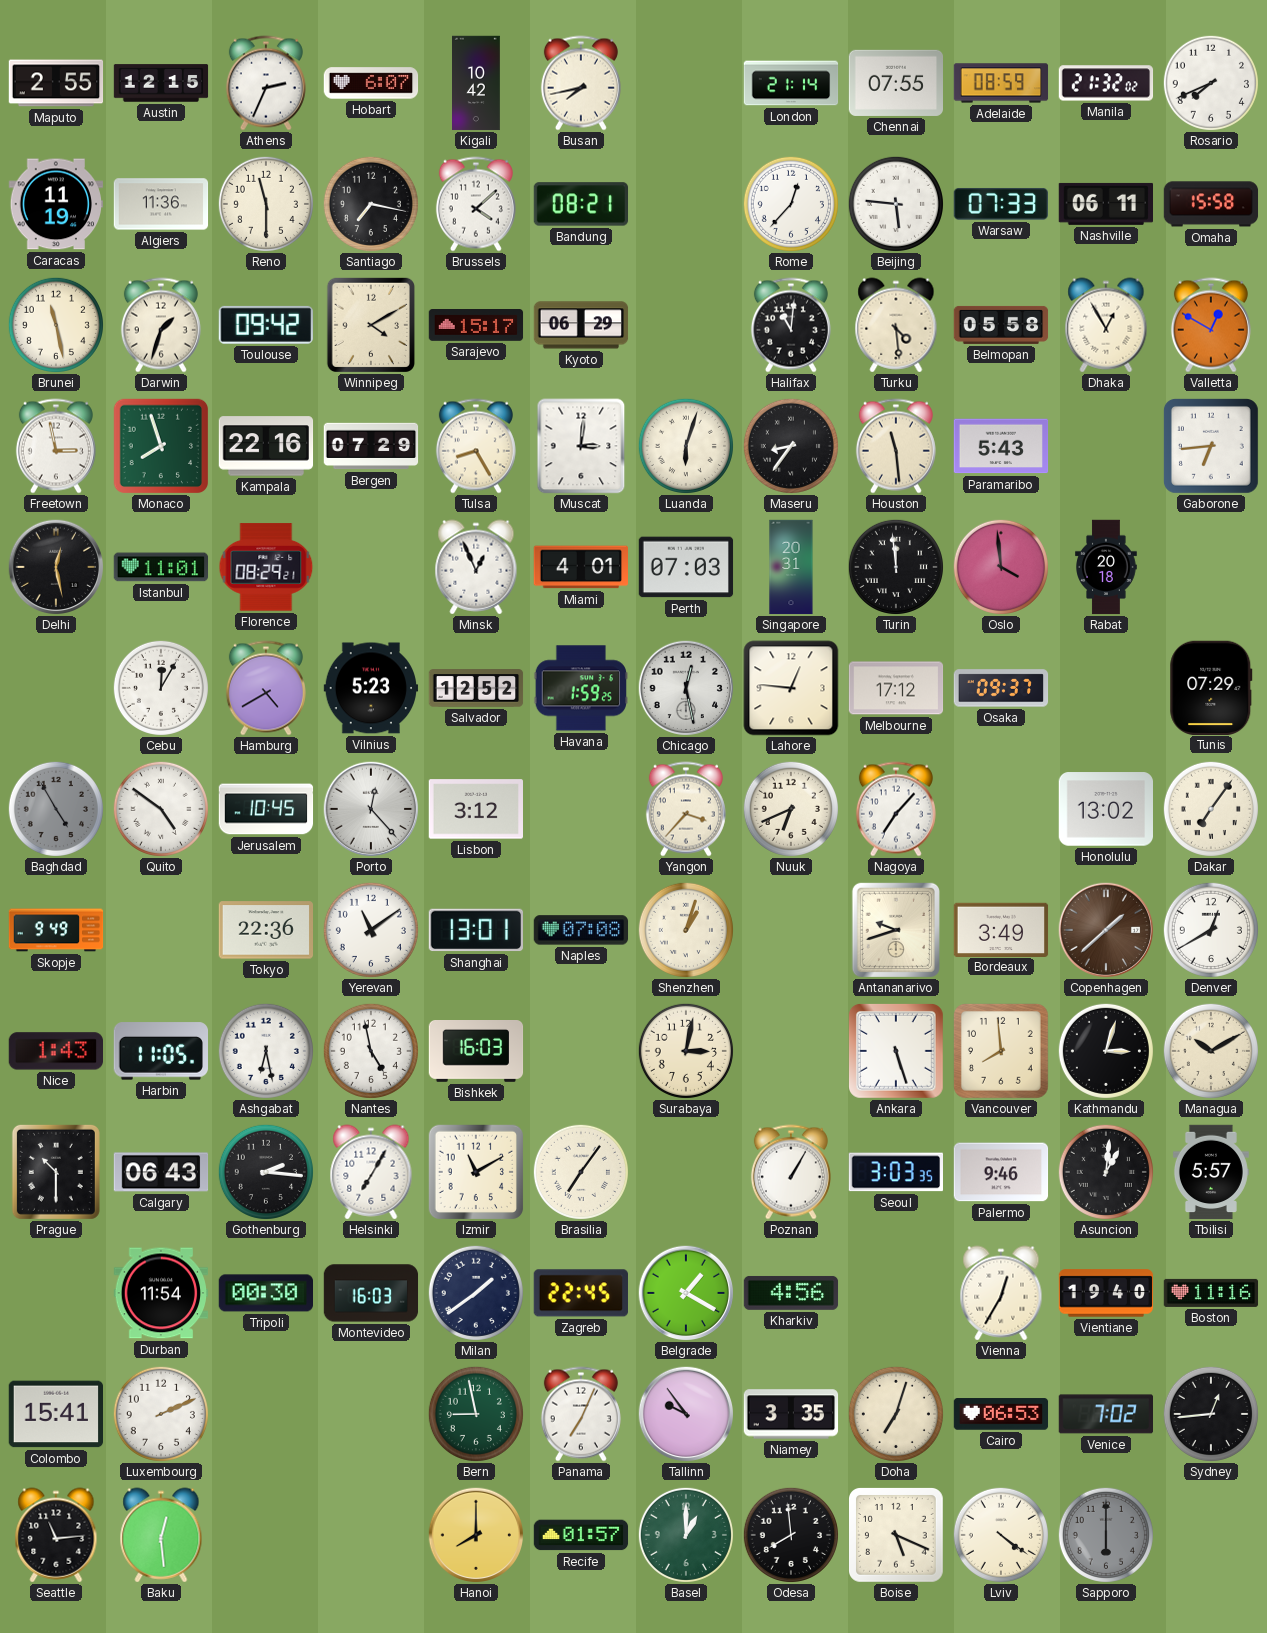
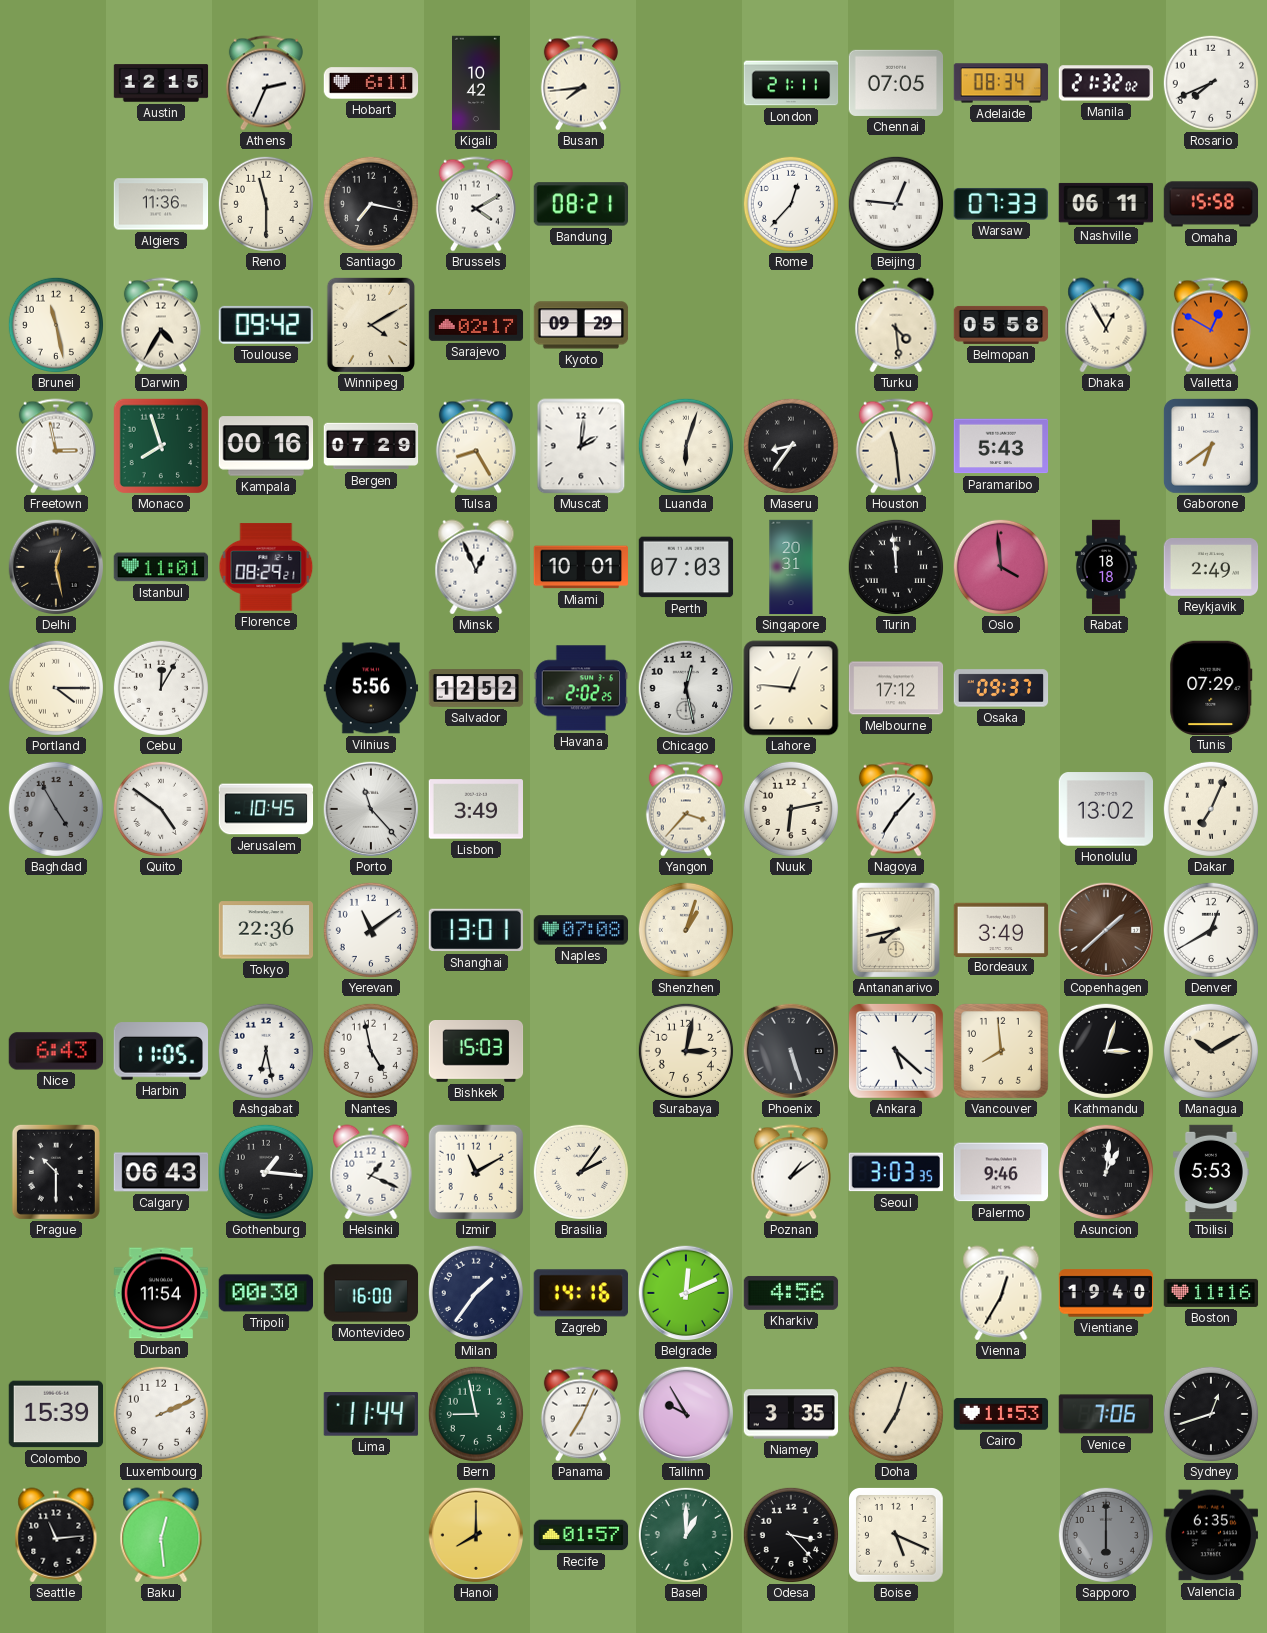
Maputo: 2:55 -> none
Hobart: 6:07 -> 6:11
Busan: 7:43 -> 7:44
London: 21:14 -> 21:11
Chennai: 07:55 -> 07:05
Adelaide: 08:59 -> 08:34
Caracas: 11:19 -> none
Brussels: 4:08 -> 4:10
Beijing: 5:46 -> 12:46
Darwin: 1:33 -> 4:35
Sarajevo: 15:17 -> 02:17
Kyoto: 06:29 -> 09:29
Halifax: 11:01 -> none
Kampala: 22:16 -> 00:16
Muscat: 3:01 -> 2:01
Gaborone: 6:44 -> 6:39
Miami: 4:01 -> 10:01
Rabat: 20:18 -> 18:18
Reykjavik: none -> 2:49
Portland: none -> 4:15
Hamburg: 4:40 -> none
Vilnius: 5:23 -> 5:56
Havana: 1:59 -> 2:02
Porto: 12:23 -> 11:23
Lisbon: 3:12 -> 3:49
Nuuk: 6:41 -> 6:13
Dakar: 7:06 -> 7:04
Skopje: 9:49 -> none
Antananarivo: 9:42 -> 7:43
Nice: 1:43 -> 6:43
Bishkek: 16:03 -> 15:03
Phoenix: none -> 5:27
Ankara: 5:27 -> 5:22
Gothenburg: 2:16 -> 1:16
Helsinki: 7:05 -> 1:19
Brasilia: 7:06 -> 2:06
Poznan: 1:05 -> 1:09
Tbilisi: 5:57 -> 5:53
Montevideo: 16:03 -> 16:00
Milan: 1:39 -> 1:36
Zagreb: 22:45 -> 14:16
Belgrade: 1:20 -> 12:11
Colombo: 15:41 -> 15:39
Lima: none -> 11:44
Tallinn: 9:54 -> 9:55
Cairo: 06:53 -> 11:53
Venice: 7:02 -> 7:06
Sydney: 12:44 -> 12:42
Odesa: 7:59 -> 3:23
Lviv: 4:21 -> none
Valencia: none -> 6:35
